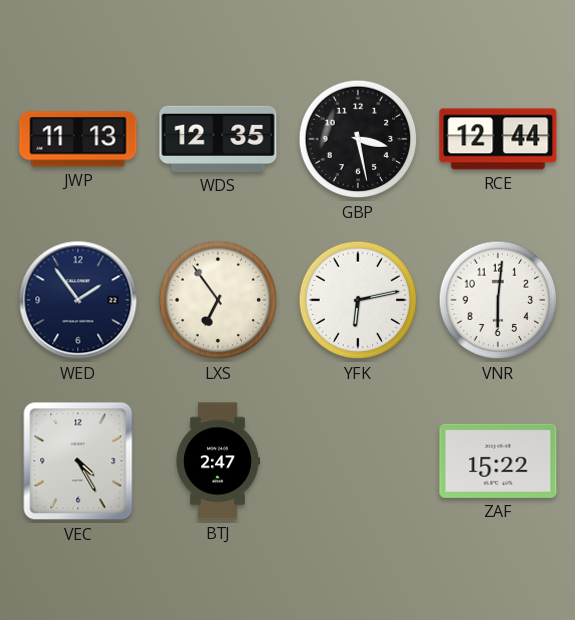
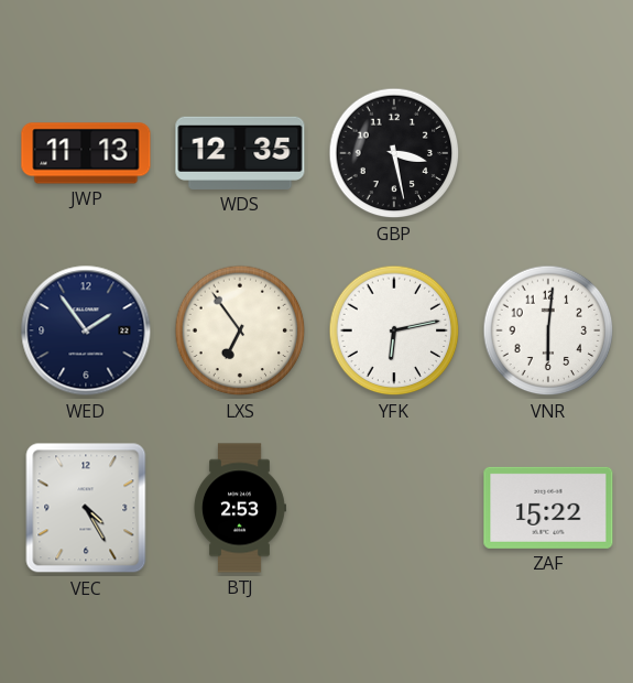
RCE: 12:44 -> none
BTJ: 2:47 -> 2:53
